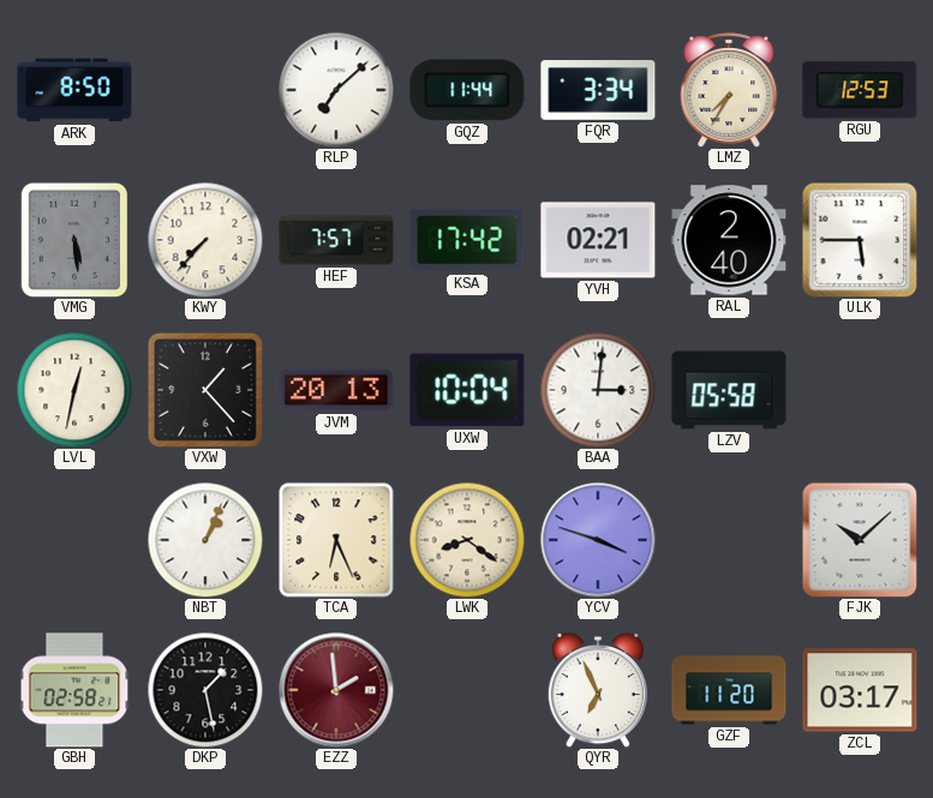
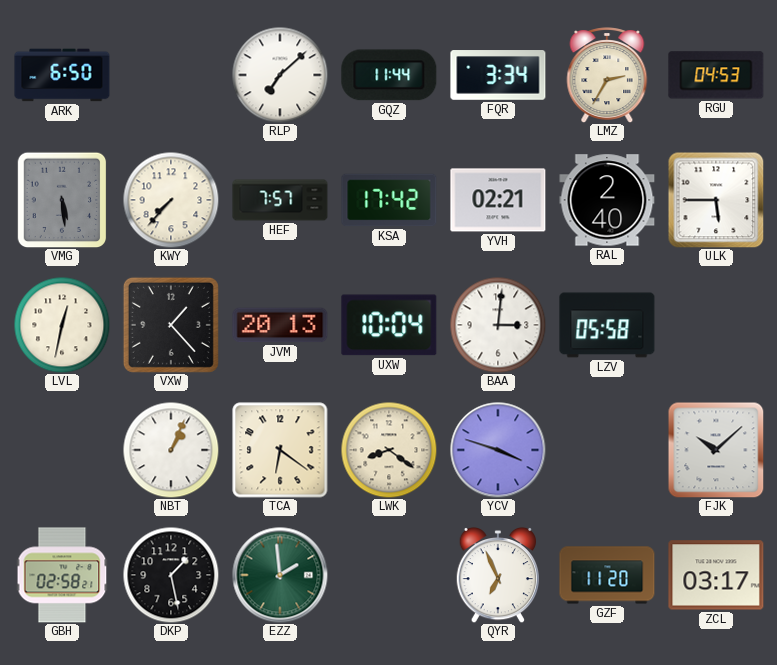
ARK: 8:50 -> 6:50
LMZ: 7:35 -> 2:35
RGU: 12:53 -> 04:53
TCA: 6:26 -> 6:21
EZZ dial: burgundy -> green
